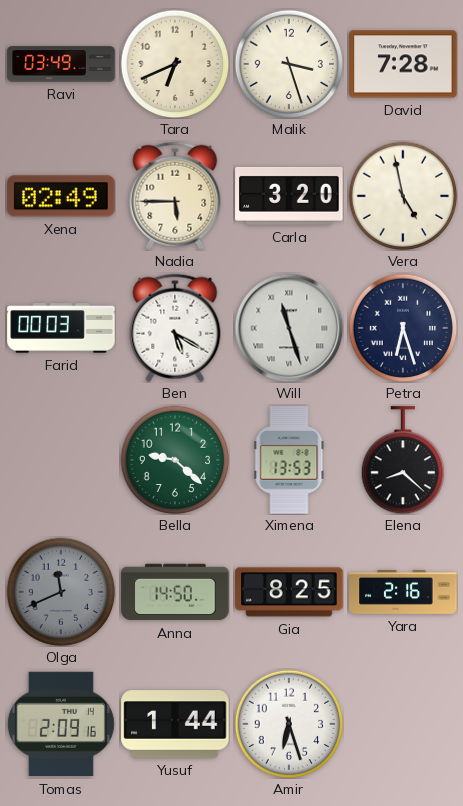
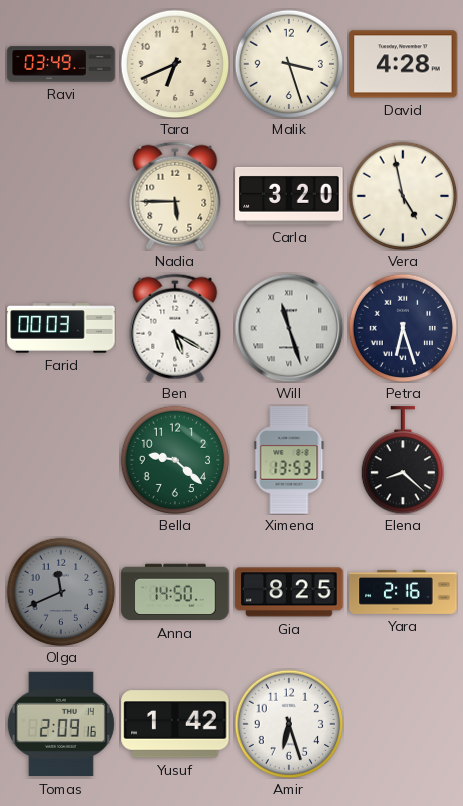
David: 7:28 -> 4:28
Xena: 02:49 -> none
Yusuf: 1:44 -> 1:42
